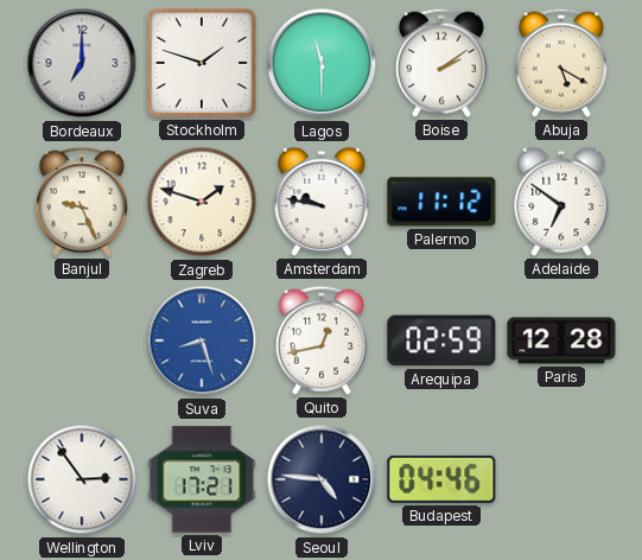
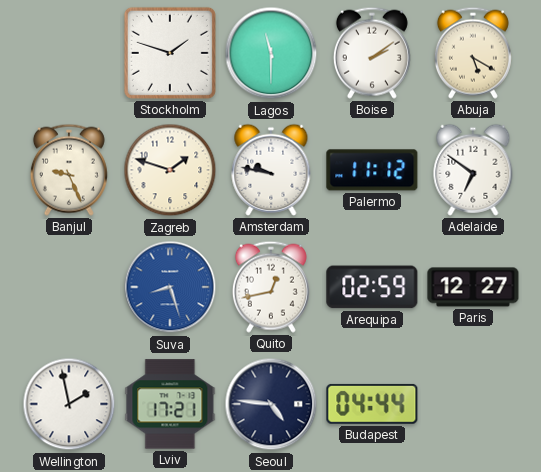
Bordeaux: 7:00 -> none
Paris: 12:28 -> 12:27
Wellington: 2:54 -> 1:58
Budapest: 04:46 -> 04:44
